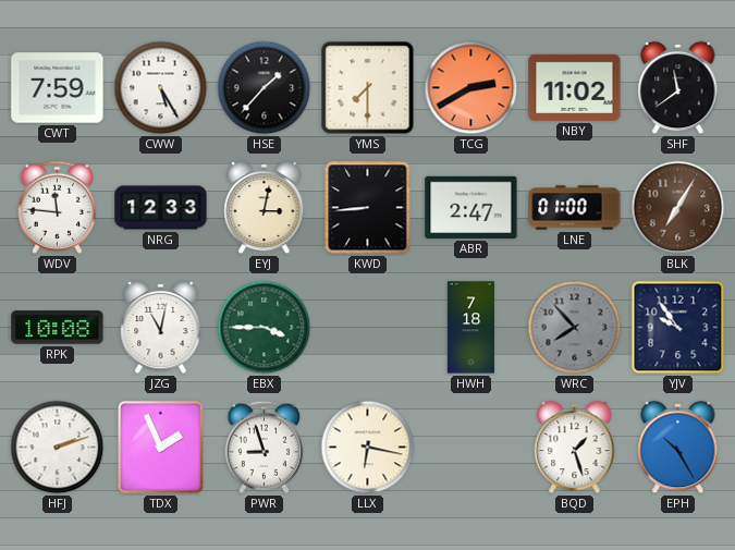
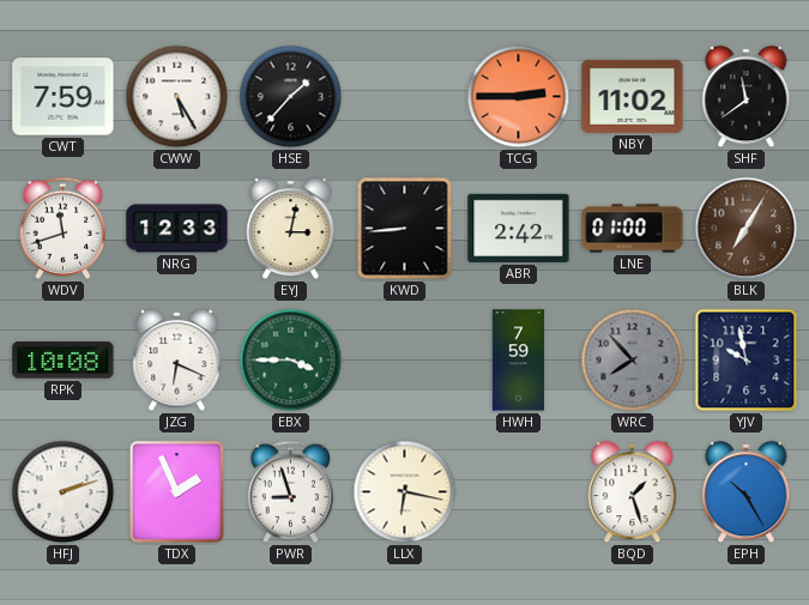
YMS: 7:30 -> none
TCG: 2:40 -> 2:45
WDV: 11:46 -> 11:42
ABR: 2:47 -> 2:42
JZG: 11:02 -> 6:19
HWH: 7:18 -> 7:59
YJV: 9:54 -> 9:58
